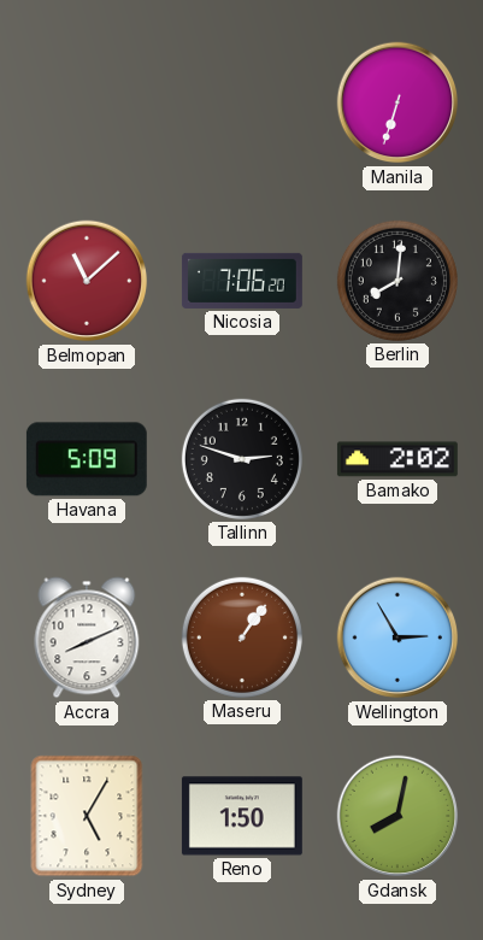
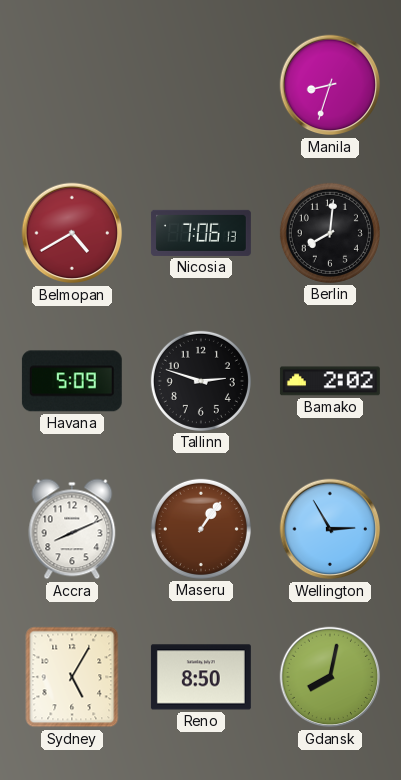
Manila: 6:33 -> 8:33
Belmopan: 11:08 -> 4:40
Nicosia: 7:06:20 -> 7:06:13
Reno: 1:50 -> 8:50
